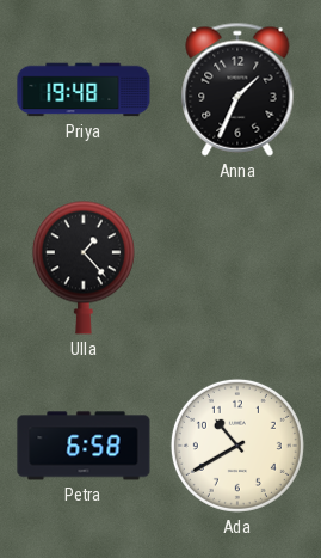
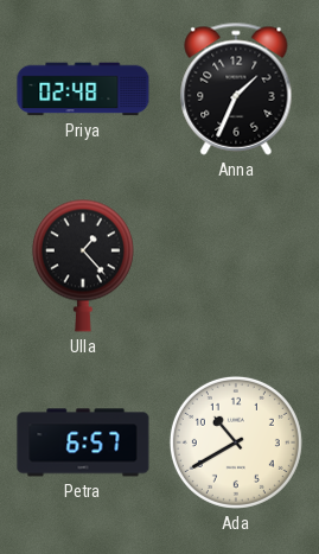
Priya: 19:48 -> 02:48
Petra: 6:58 -> 6:57
